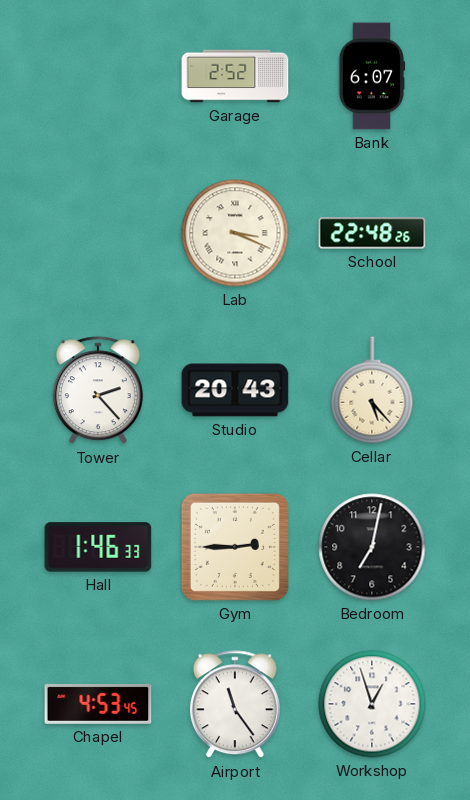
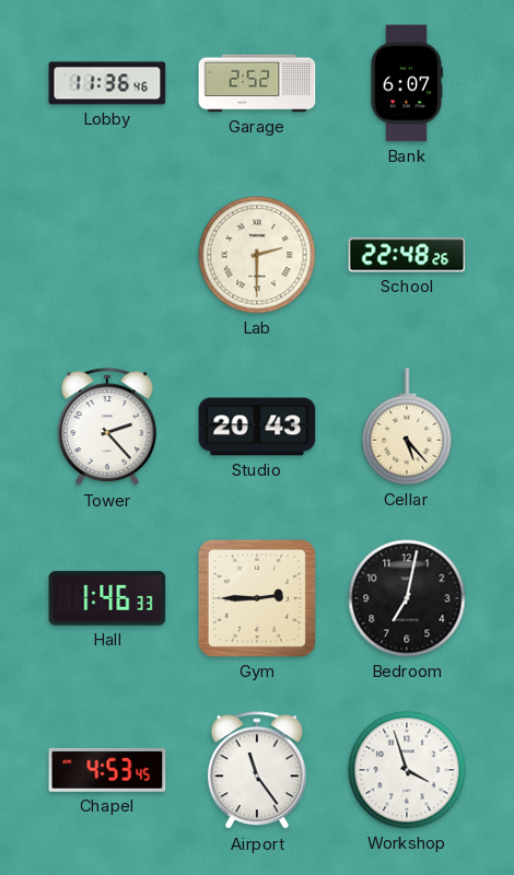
Lobby: none -> 11:36
Lab: 3:19 -> 2:30
Workshop: 12:57 -> 3:57
